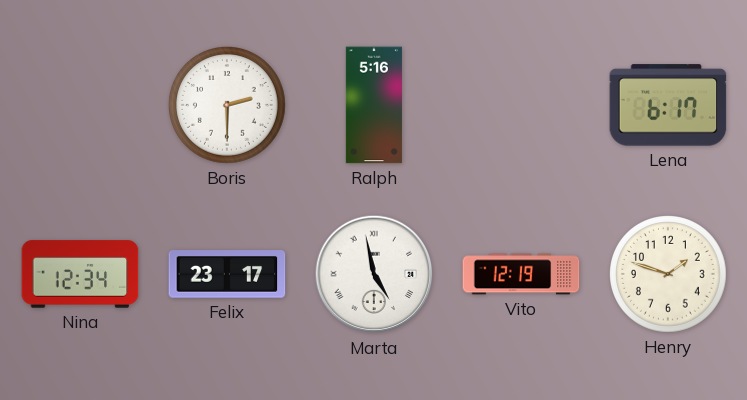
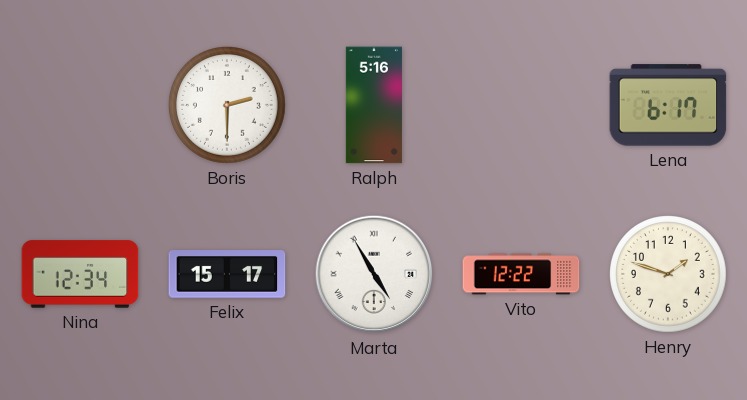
Felix: 23:17 -> 15:17
Marta: 4:58 -> 4:55
Vito: 12:19 -> 12:22
